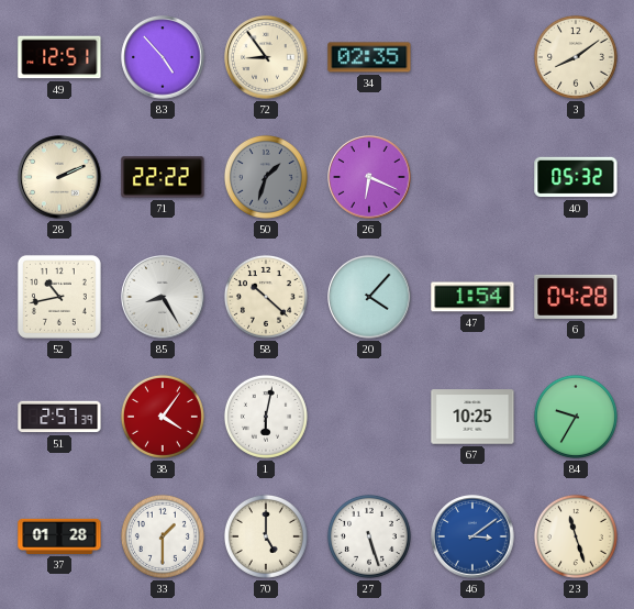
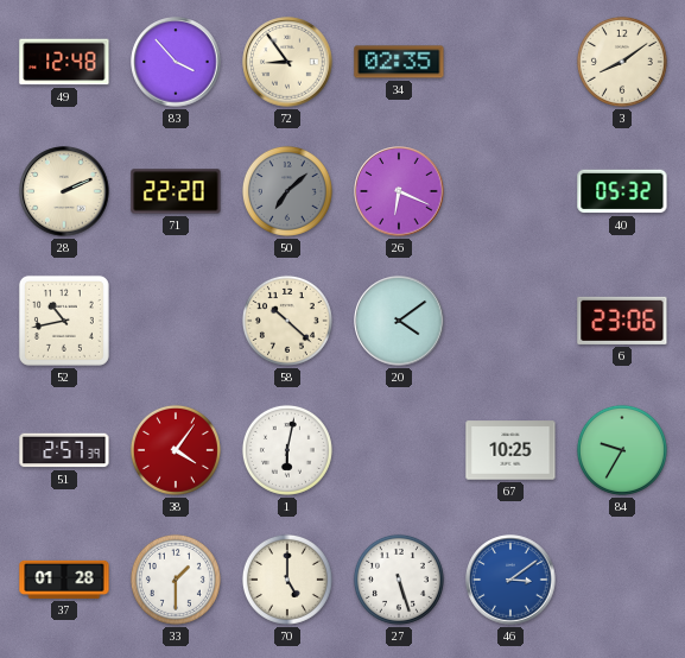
49: 12:51 -> 12:48
83: 4:53 -> 3:53
71: 22:22 -> 22:20
50: 1:33 -> 7:08
85: 8:25 -> none
20: 4:07 -> 4:09
47: 1:54 -> none
6: 04:28 -> 23:06
23: 11:27 -> none
